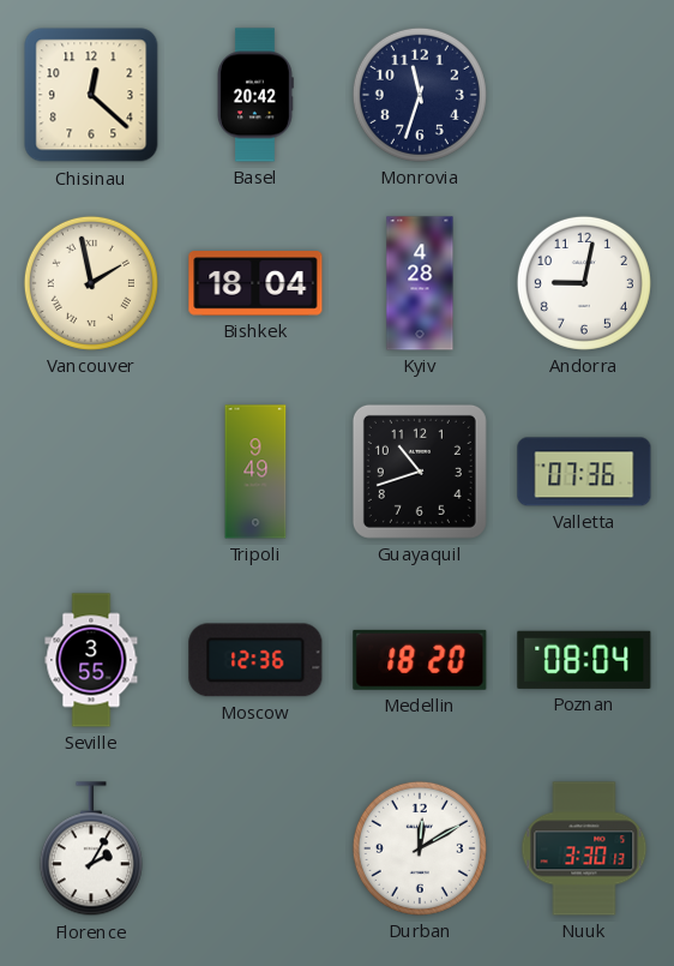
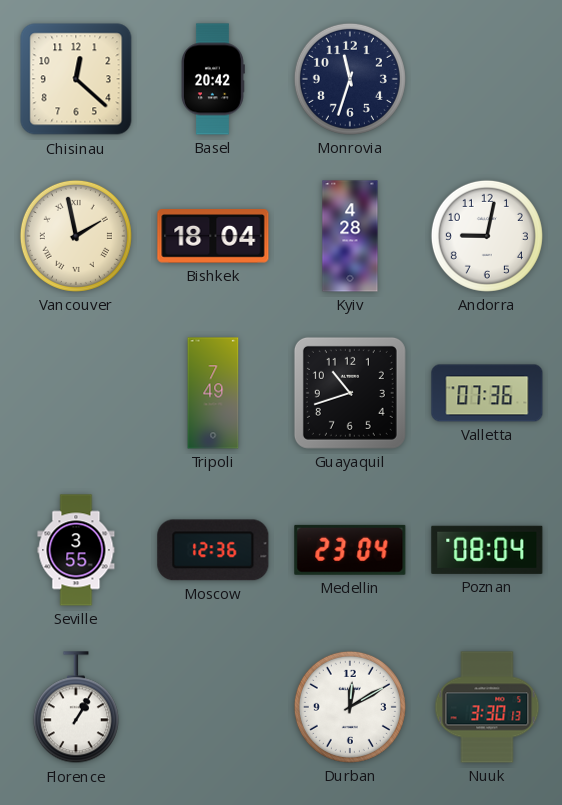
Tripoli: 9:49 -> 7:49
Medellin: 18:20 -> 23:04
Florence: 2:05 -> 1:05
